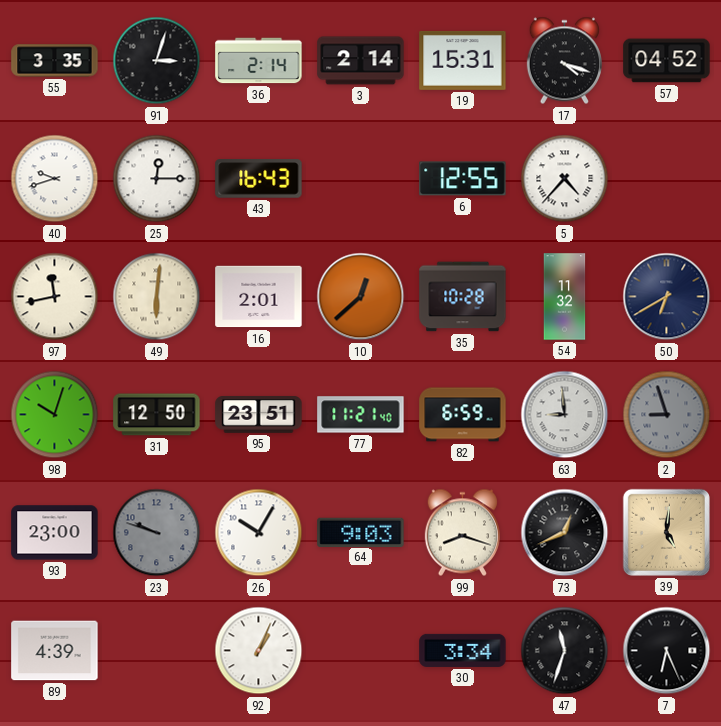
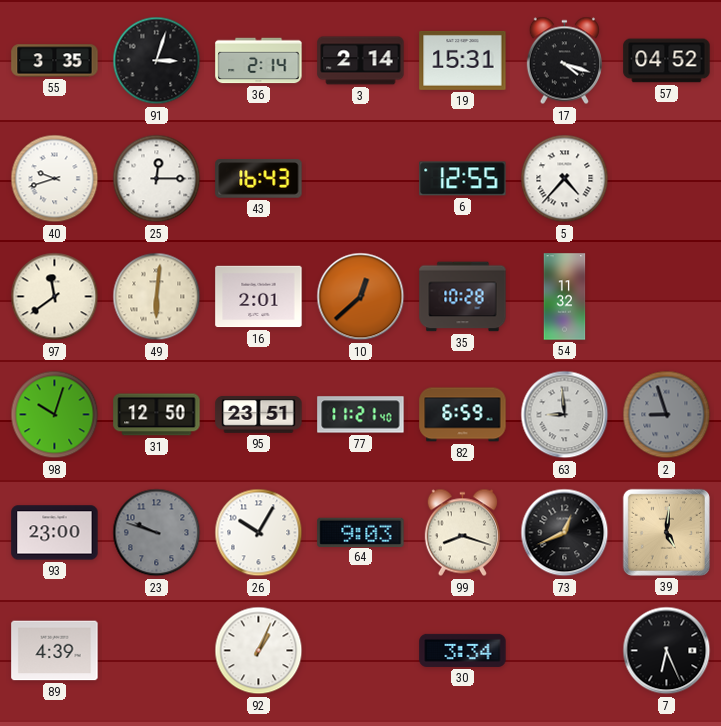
97: 11:43 -> 11:39
50: 6:40 -> none
47: 11:33 -> none
